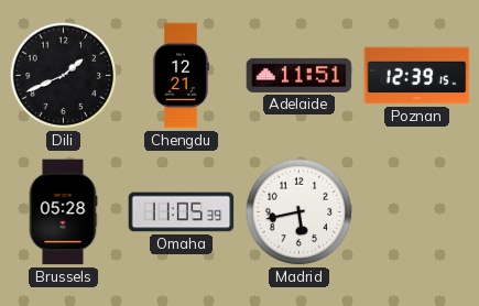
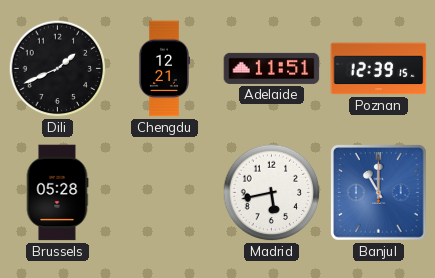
Omaha: 11:05 -> none
Banjul: none -> 11:00
